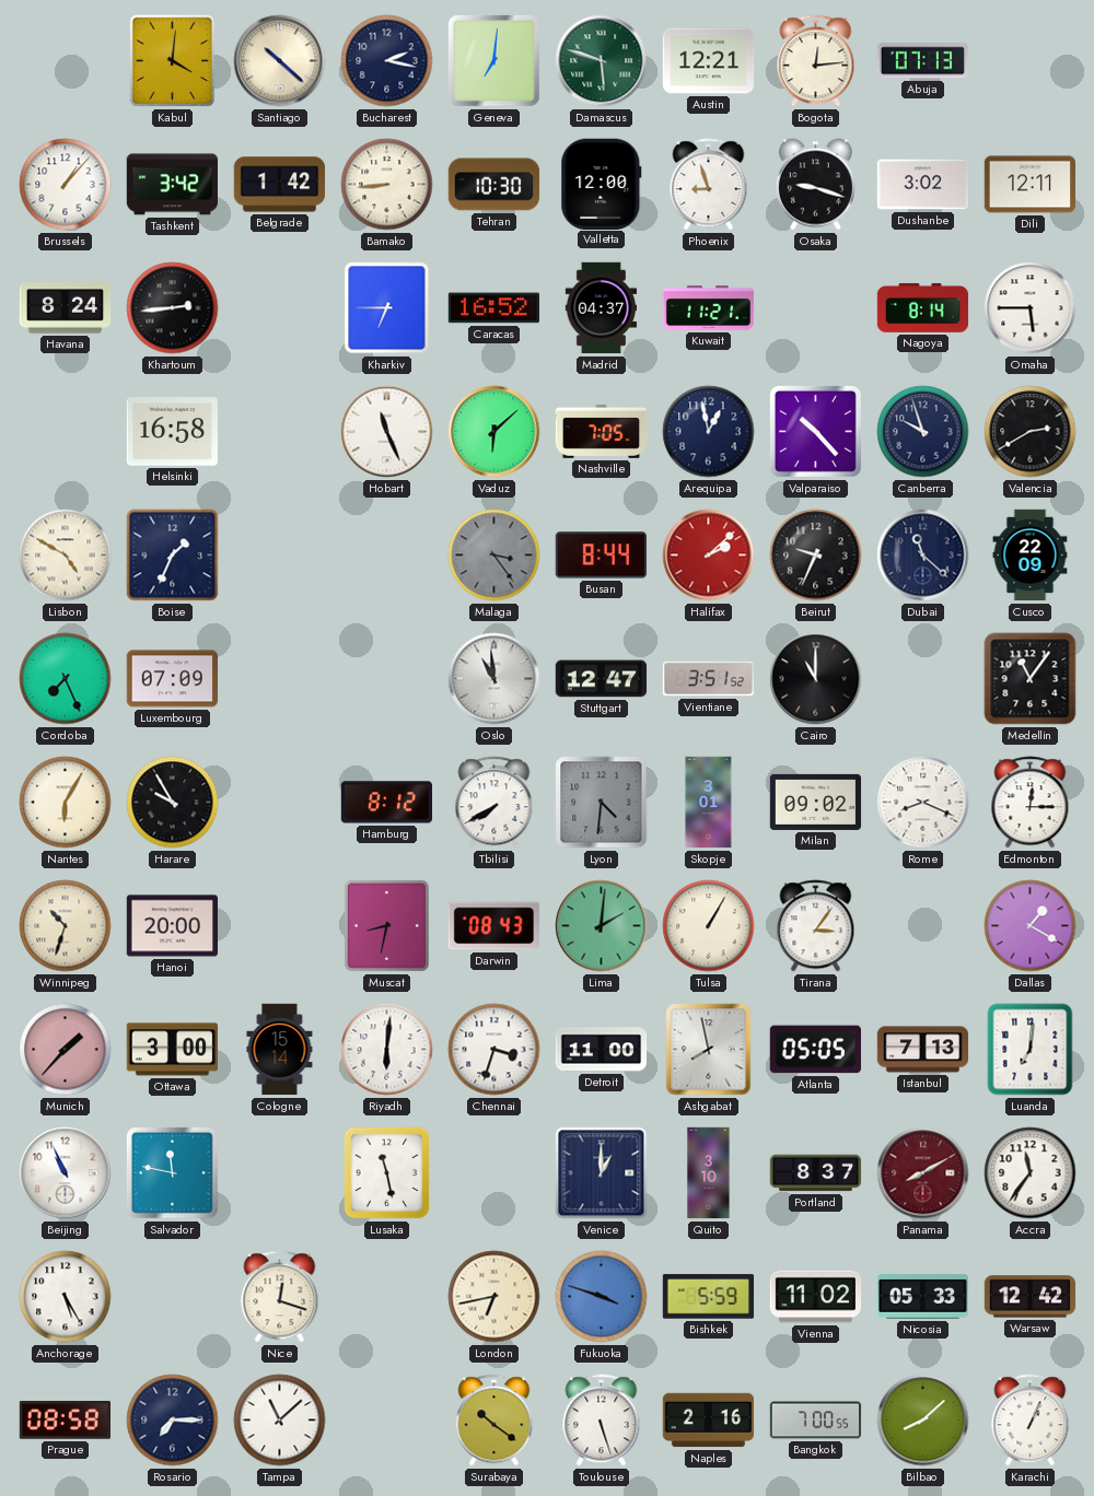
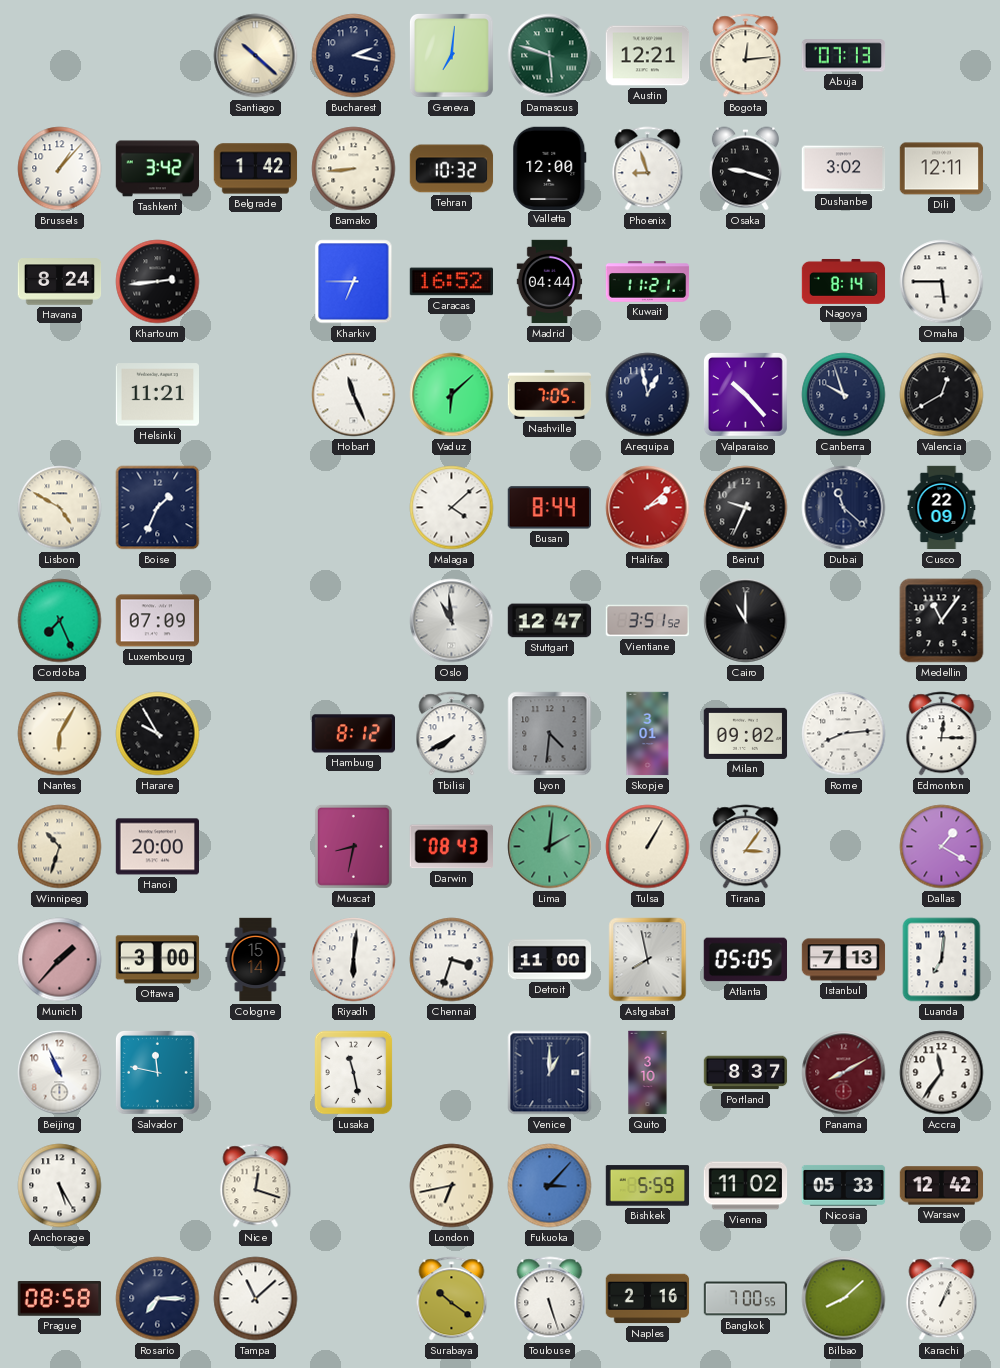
Kabul: 4:01 -> none
Tehran: 10:30 -> 10:32
Madrid: 04:37 -> 04:44
Helsinki: 16:58 -> 11:21
Valencia: 2:40 -> 12:40
Malaga: 3:24 -> 4:08
Malaga dial: grey -> white
Rome: 8:19 -> 8:14
Fukuoka: 3:48 -> 3:07
